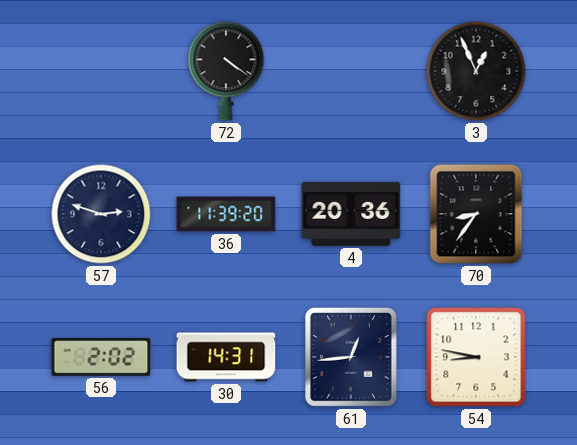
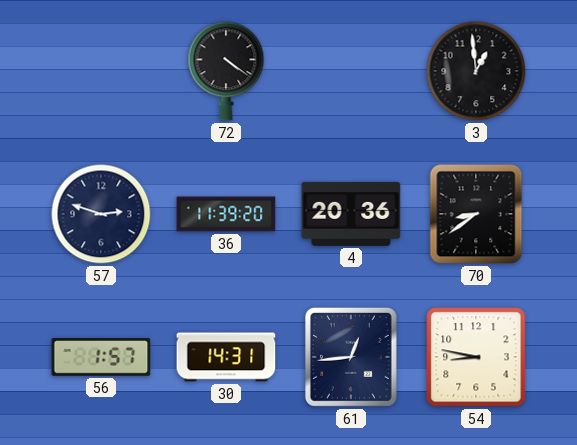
3: 12:56 -> 12:59
70: 8:36 -> 8:39
56: 2:02 -> 1:57
